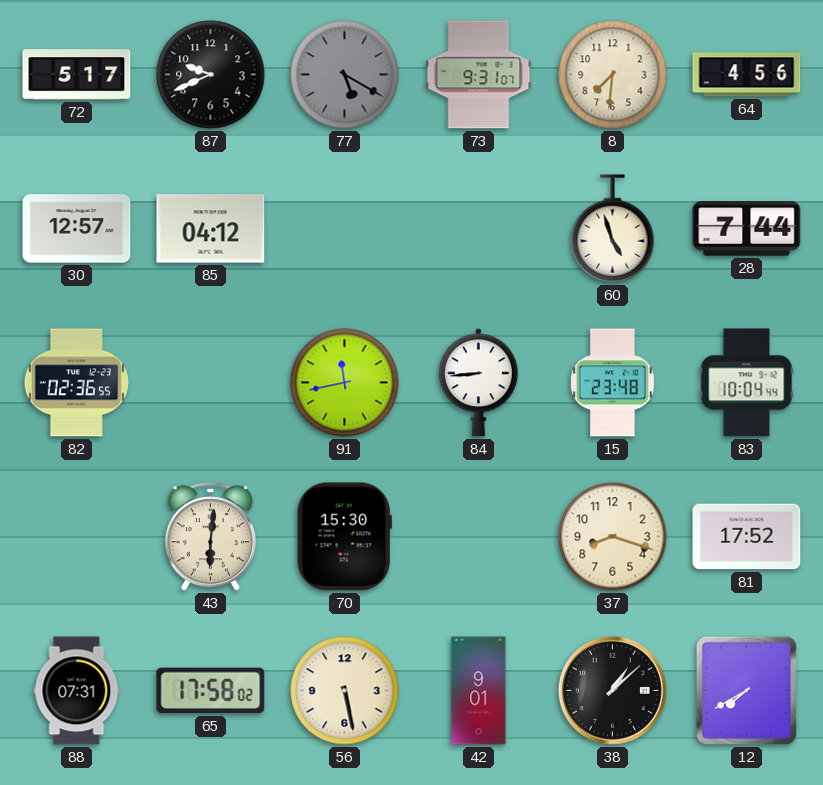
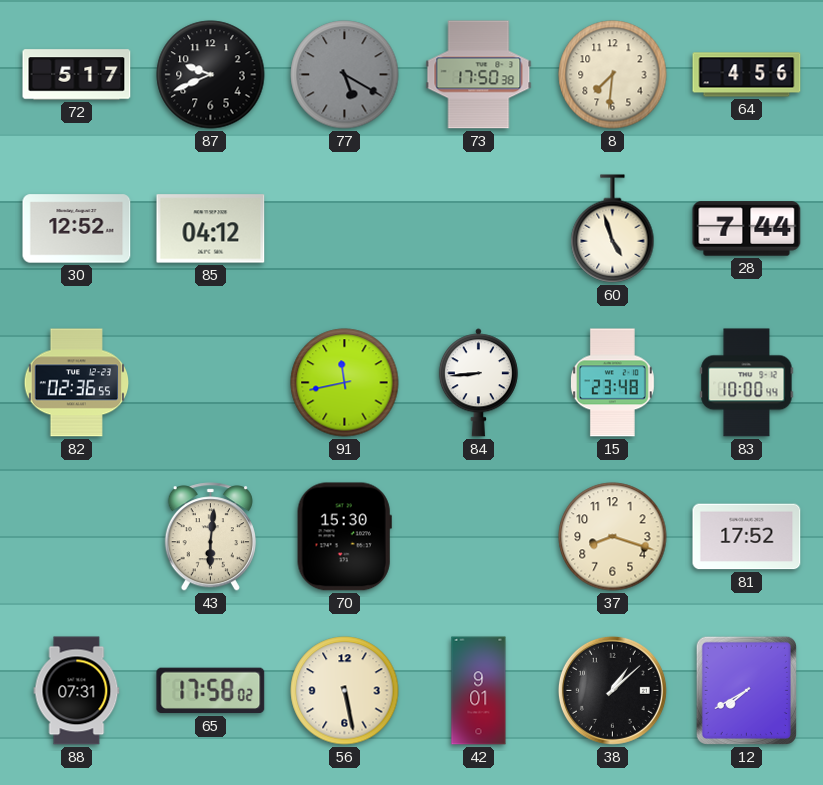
73: 9:31 -> 17:50
30: 12:57 -> 12:52
83: 10:04 -> 10:00
